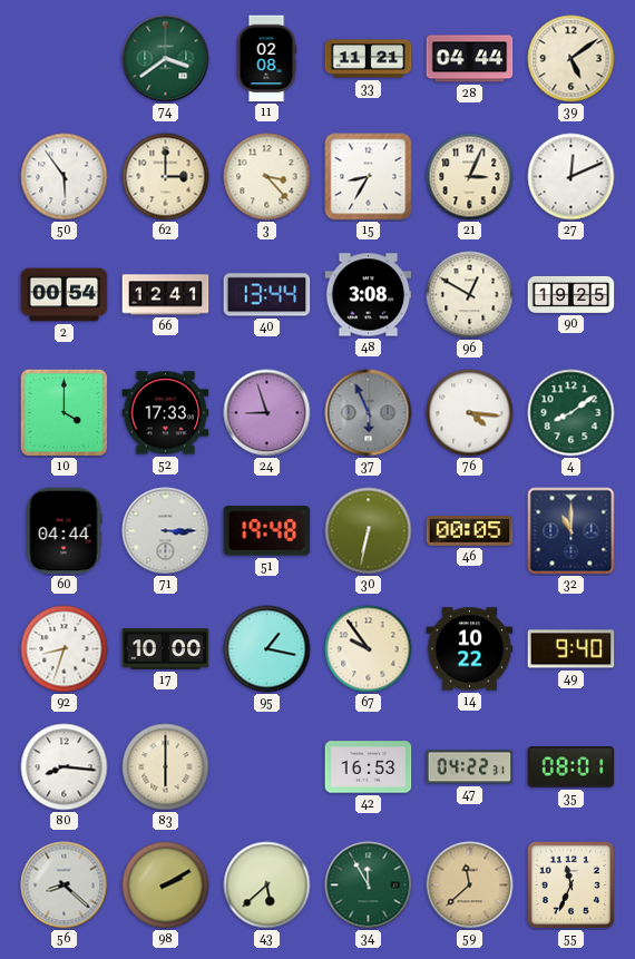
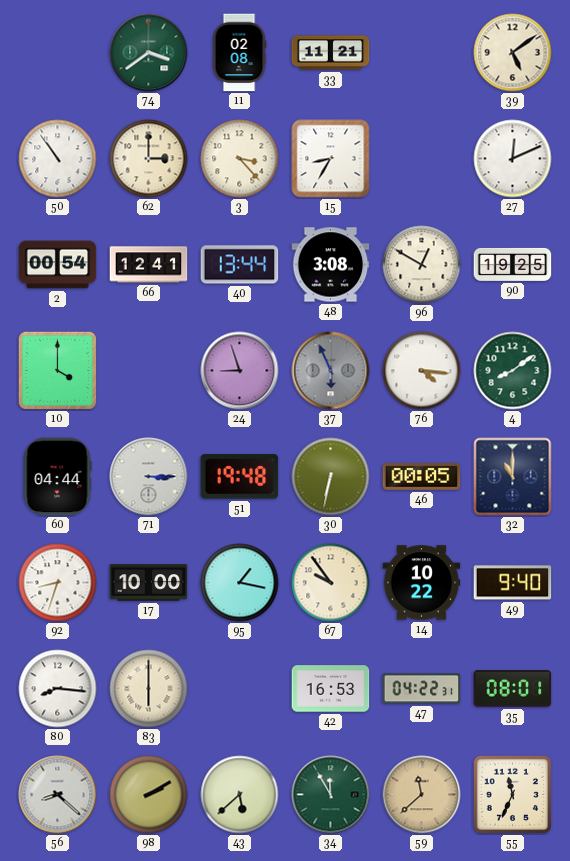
28: 04:44 -> none
50: 5:54 -> 10:54
21: 3:04 -> none
52: 17:33 -> none
